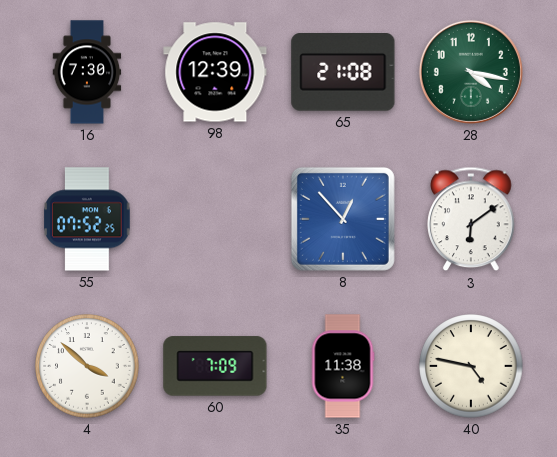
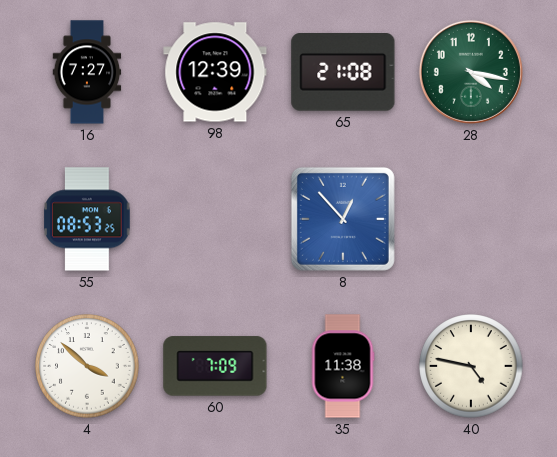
16: 7:30 -> 7:27
55: 07:52 -> 08:53
3: 6:09 -> none
